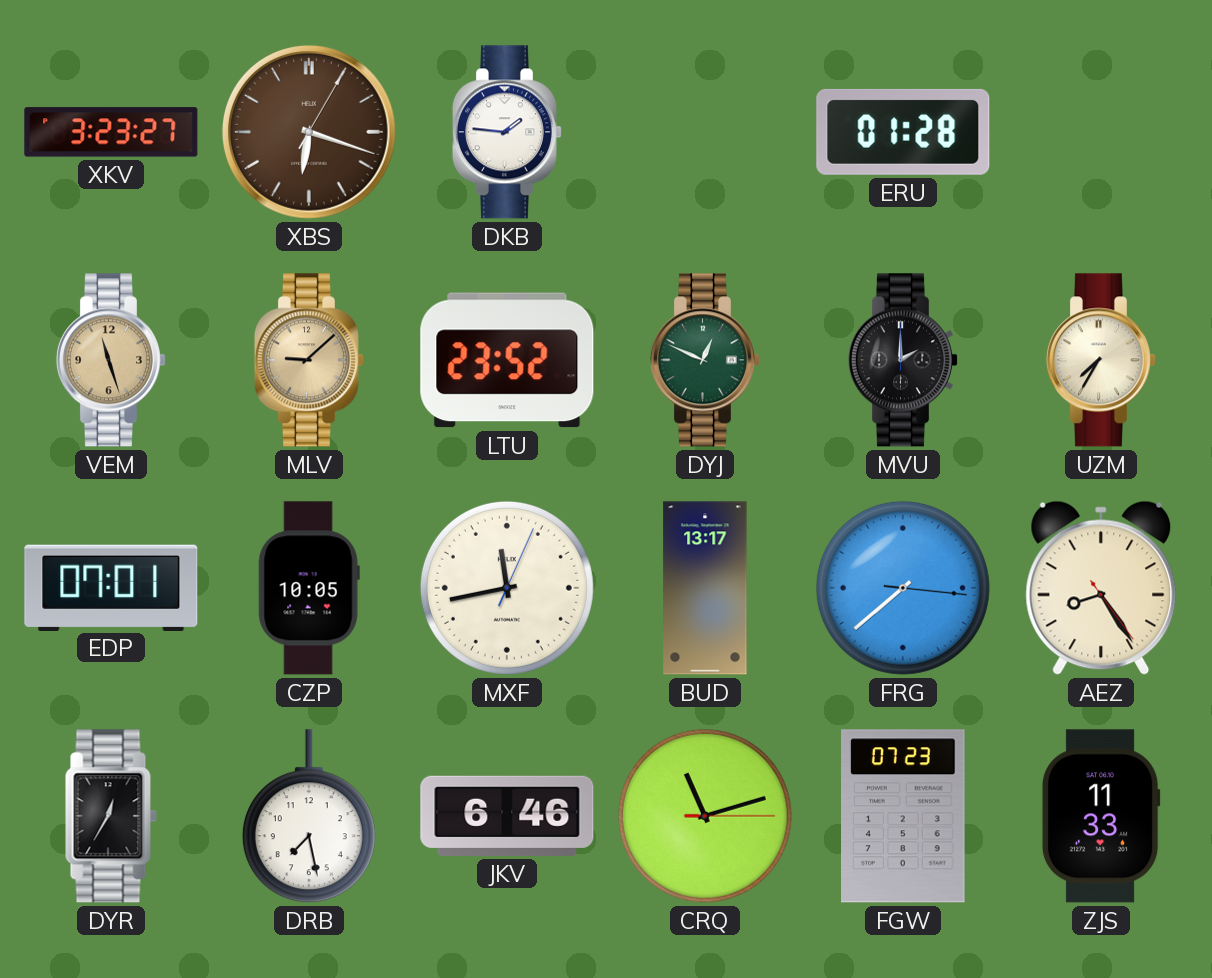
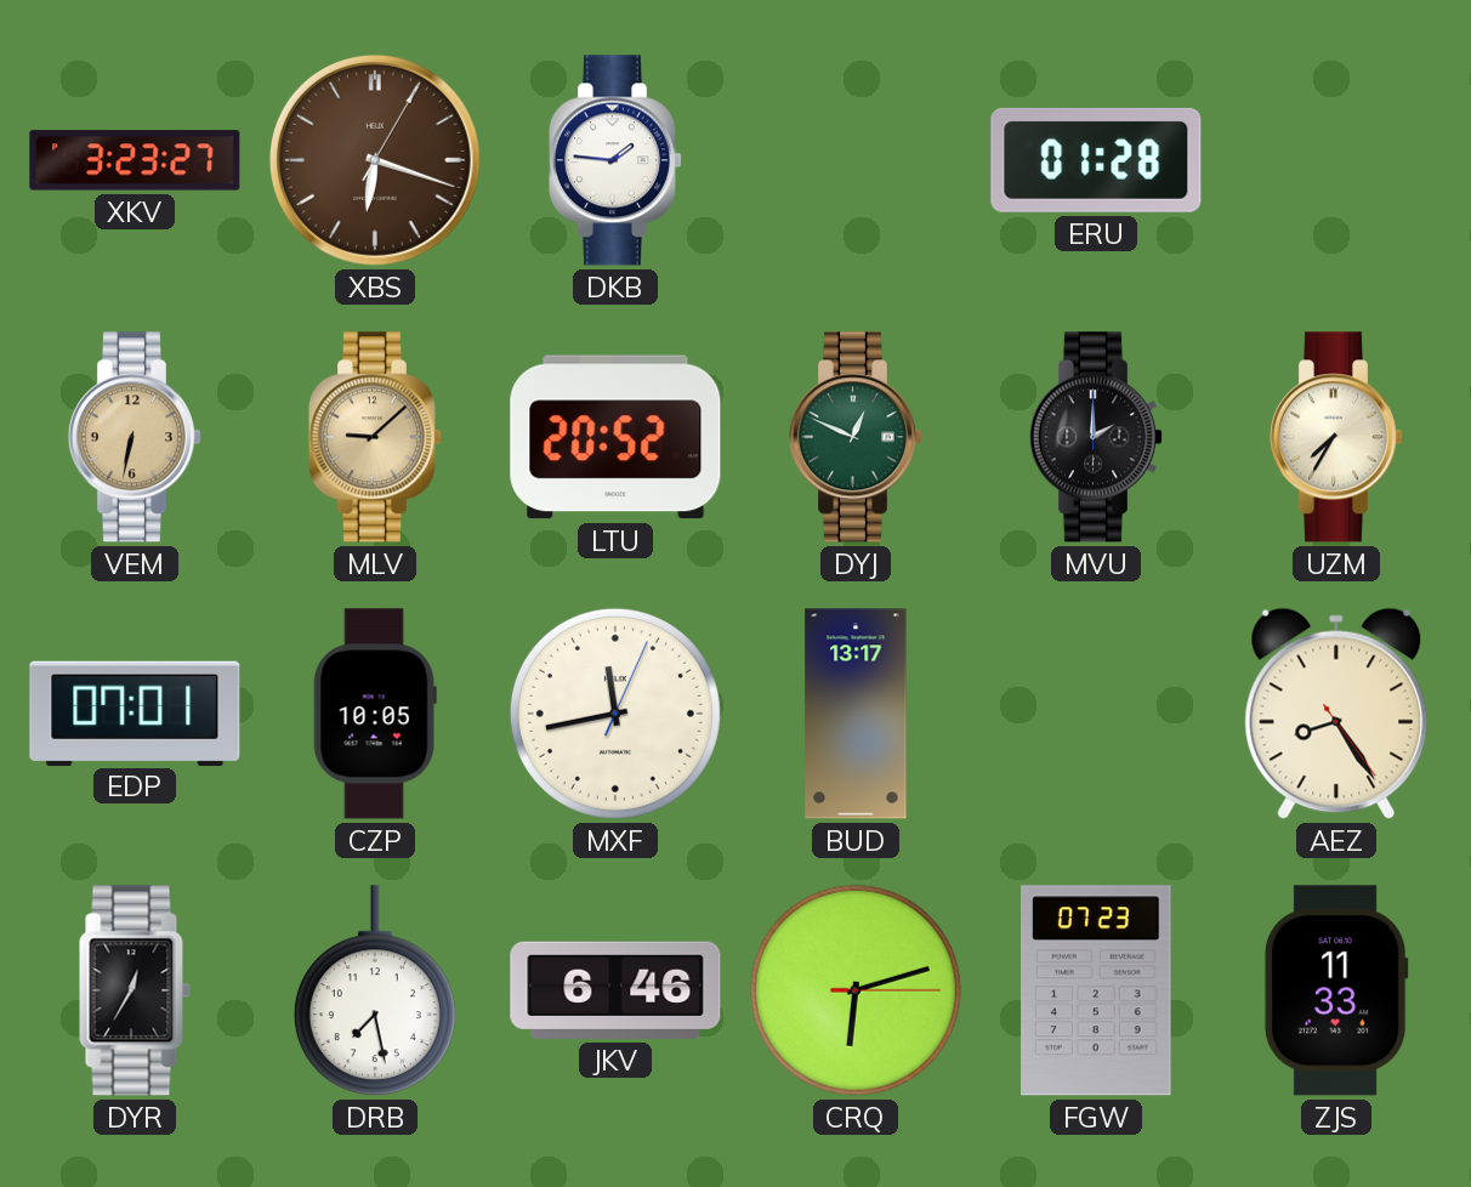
VEM: 11:27 -> 6:32
LTU: 23:52 -> 20:52
FRG: 7:38 -> none
CRQ: 11:12 -> 6:12
